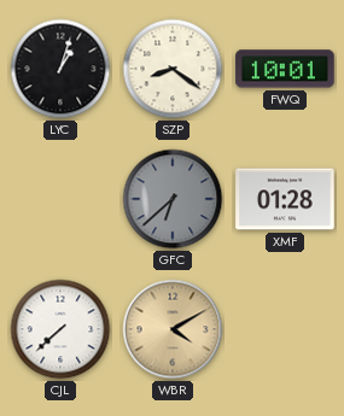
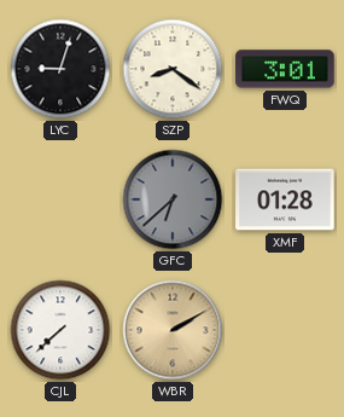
LYC: 1:03 -> 9:03
FWQ: 10:01 -> 3:01
WBR: 4:10 -> 2:10
